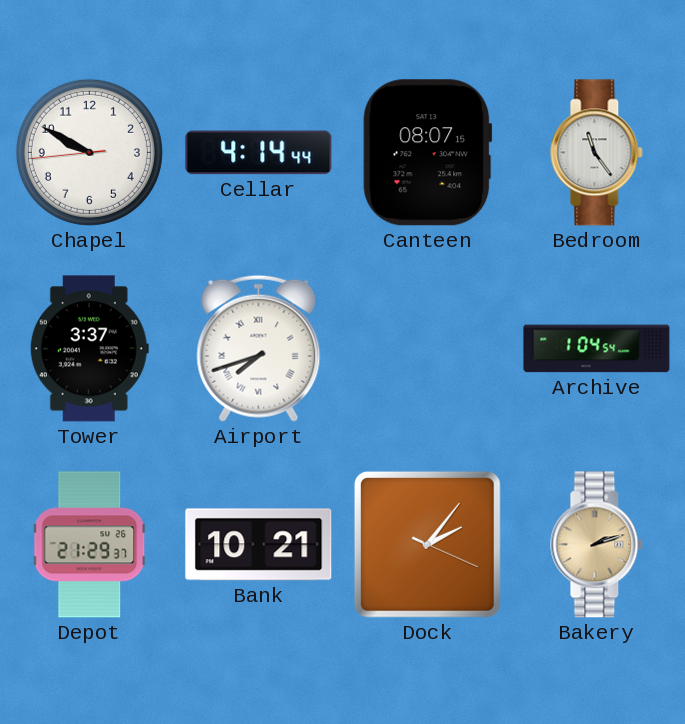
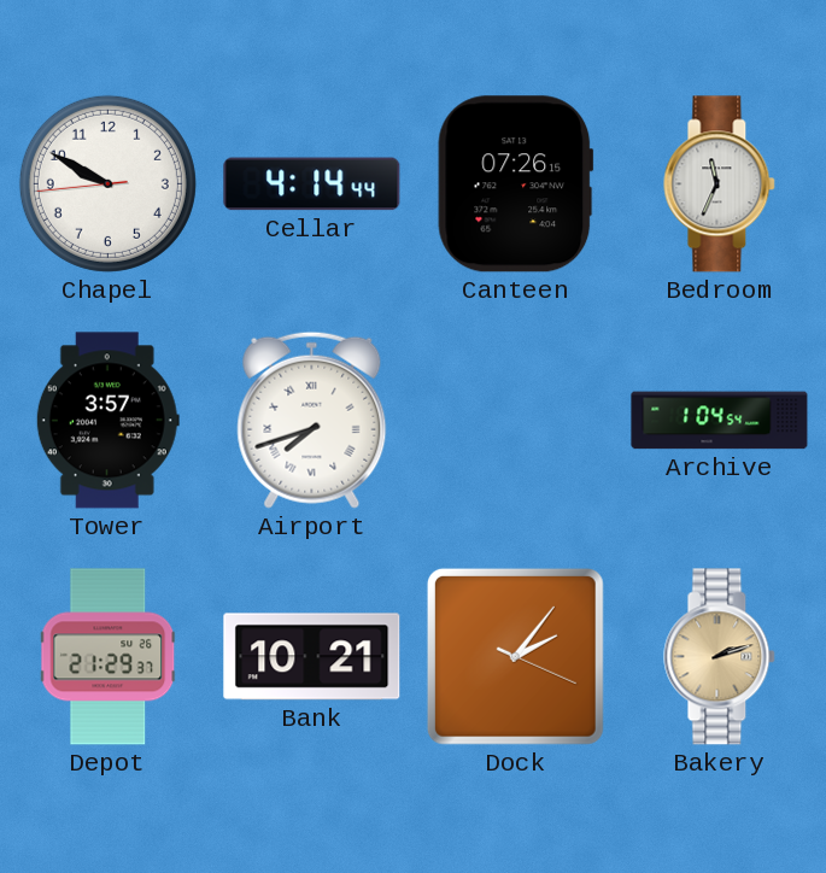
Canteen: 08:07 -> 07:26
Bedroom: 11:24 -> 11:34
Tower: 3:37 -> 3:57
